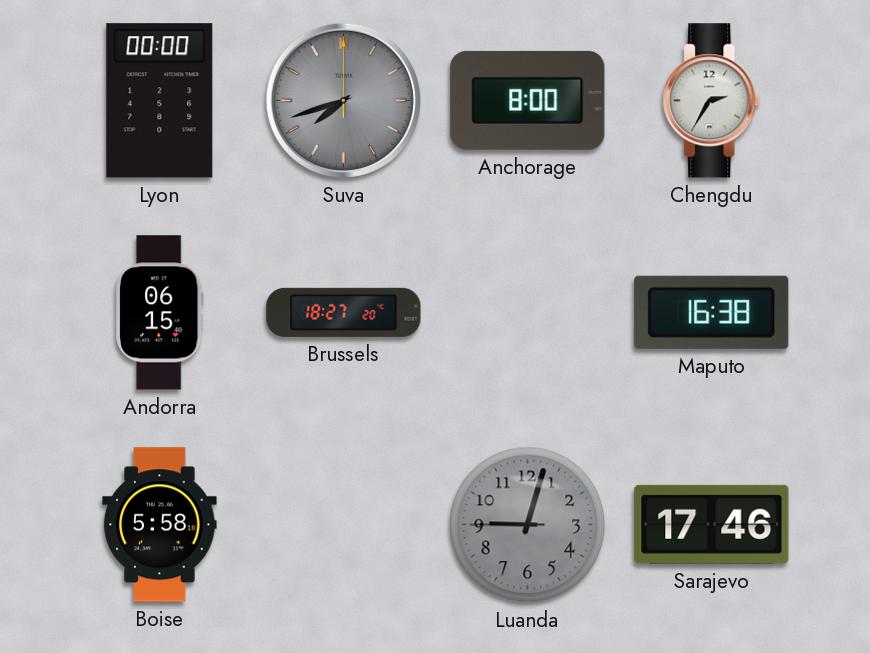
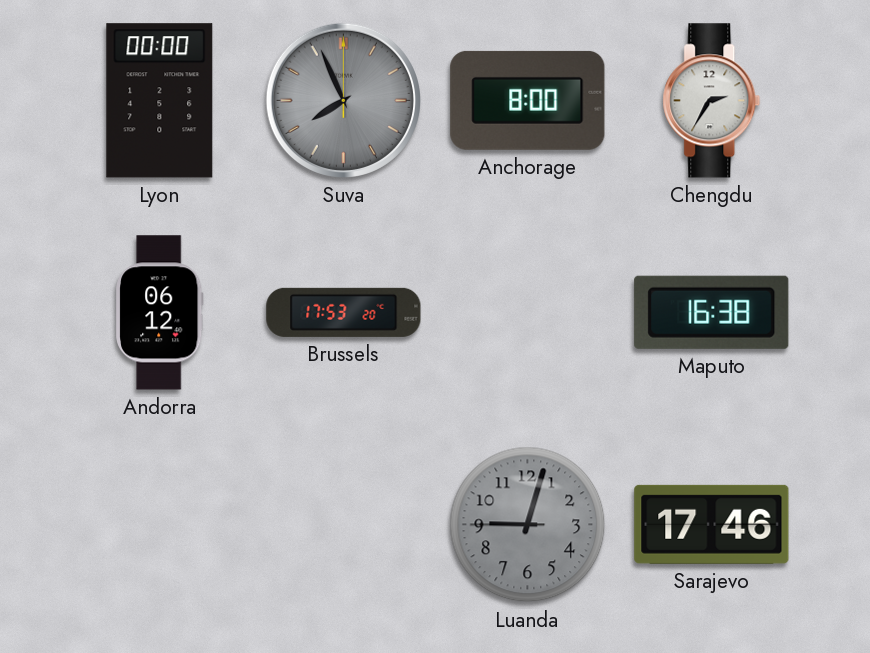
Suva: 7:42 -> 7:56
Andorra: 06:15 -> 06:12
Brussels: 18:27 -> 17:53
Boise: 5:58 -> none
